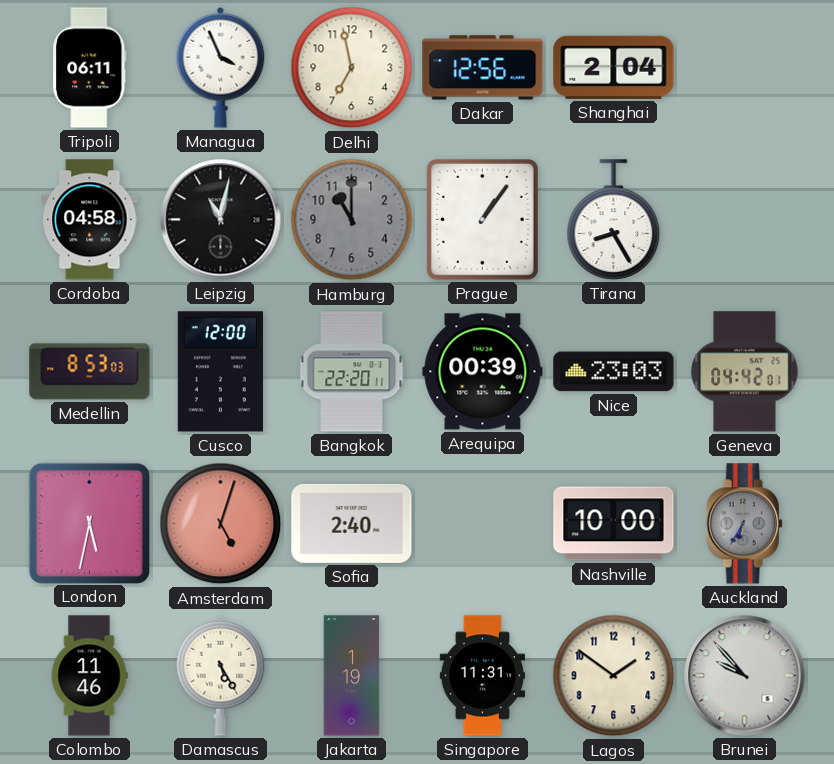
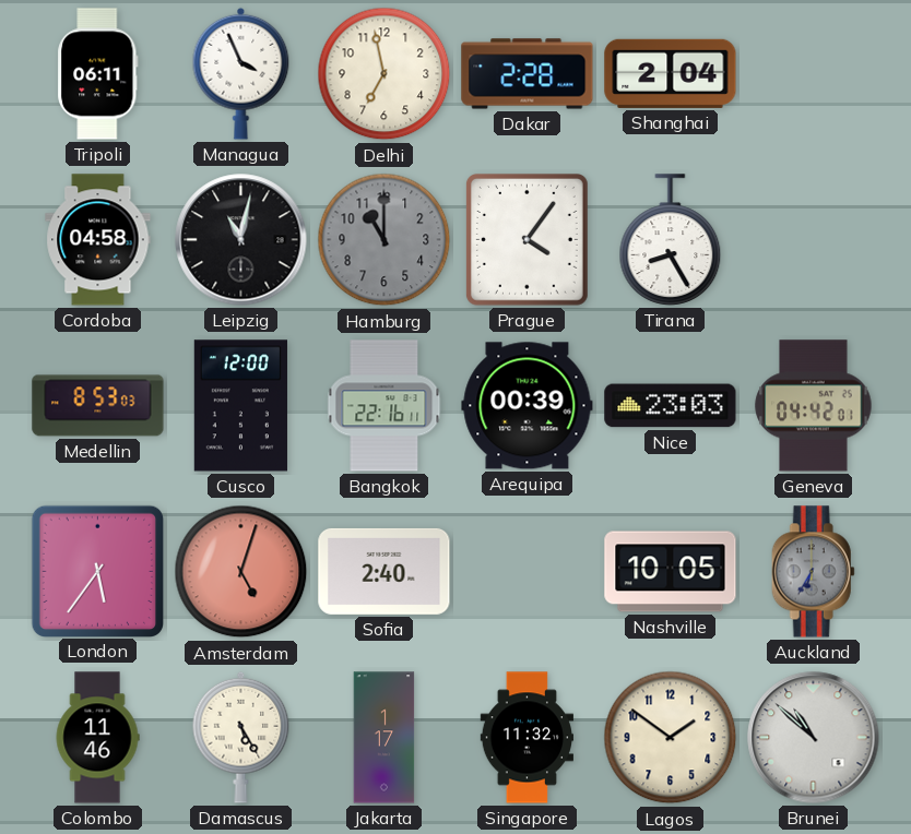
Dakar: 12:56 -> 2:28
Prague: 1:06 -> 4:06
Bangkok: 22:20 -> 22:16
London: 5:32 -> 5:36
Nashville: 10:00 -> 10:05
Jakarta: 1:19 -> 1:17
Singapore: 11:31 -> 11:32
Brunei: 9:53 -> 10:52
